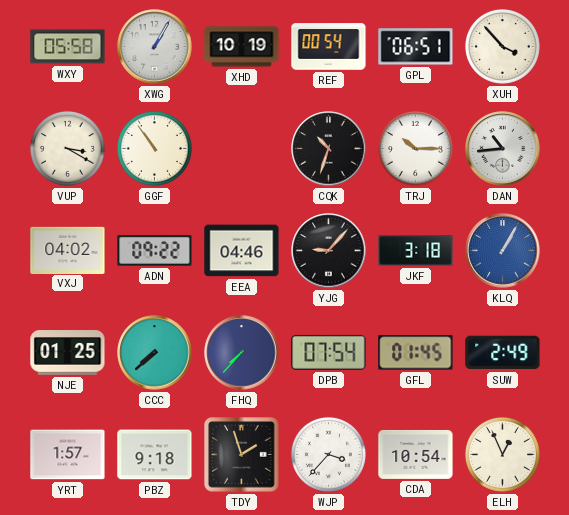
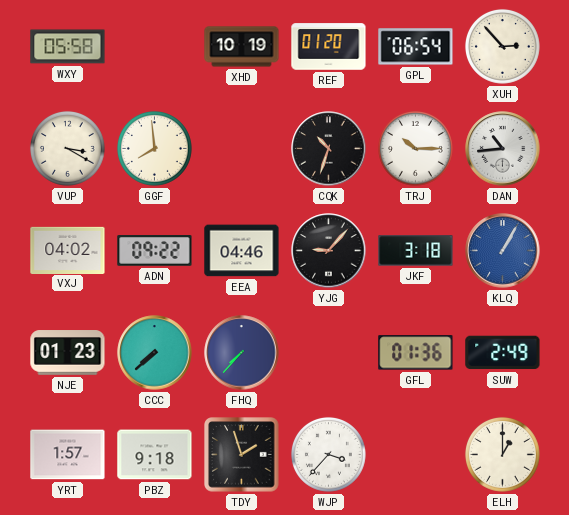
XWG: 1:05 -> none
REF: 00:54 -> 01:20
GPL: 06:51 -> 06:54
XUH: 3:53 -> 2:53
GGF: 10:54 -> 7:59
NJE: 01:25 -> 01:23
DPB: 07:54 -> none
GFL: 01:45 -> 01:36
CDA: 10:54 -> none
ELH: 12:56 -> 1:00
